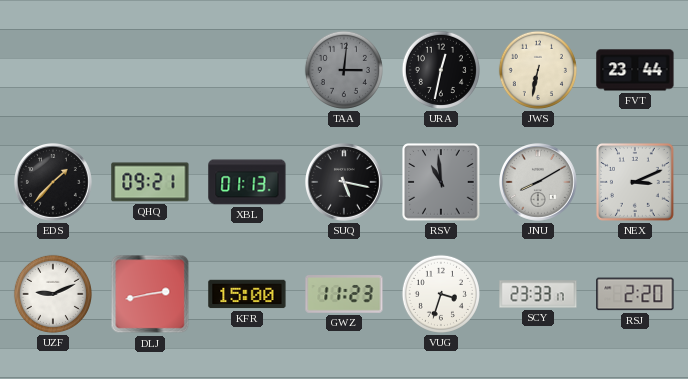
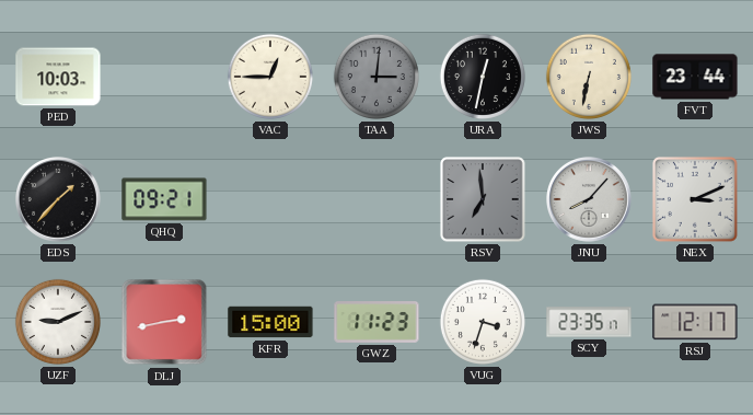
PED: none -> 10:03
VAC: none -> 12:45
XBL: 01:13 -> none
SUQ: 5:17 -> none
RSV: 10:59 -> 6:59
JNU: 8:10 -> 8:07
SCY: 23:33 -> 23:35
RSJ: 2:20 -> 12:17
